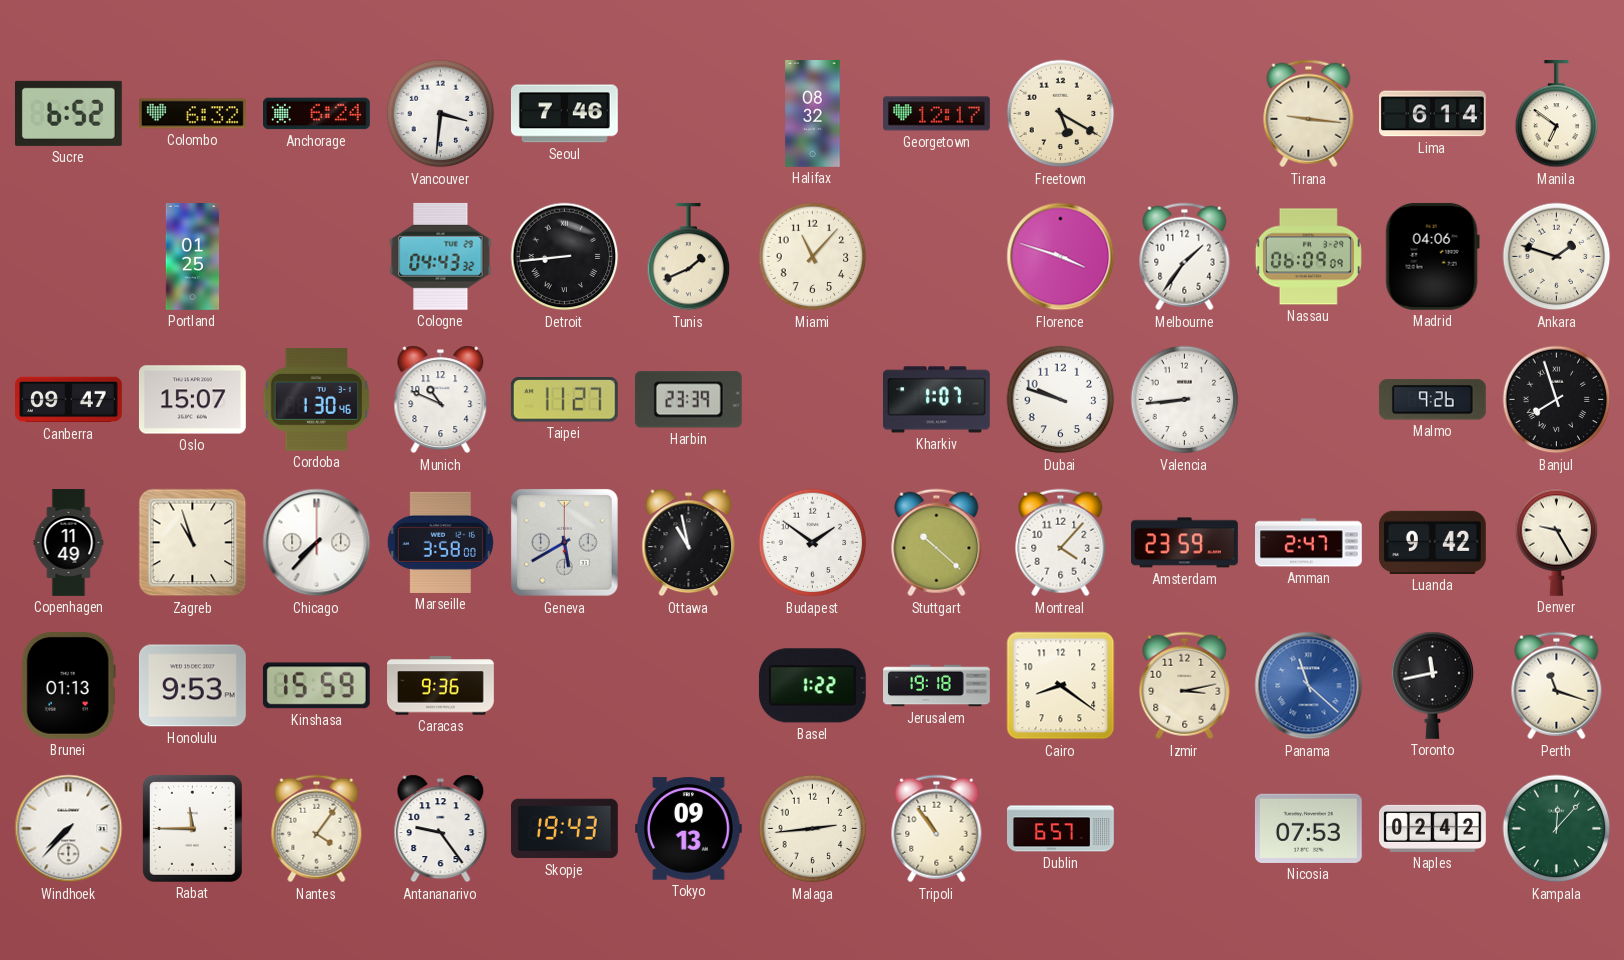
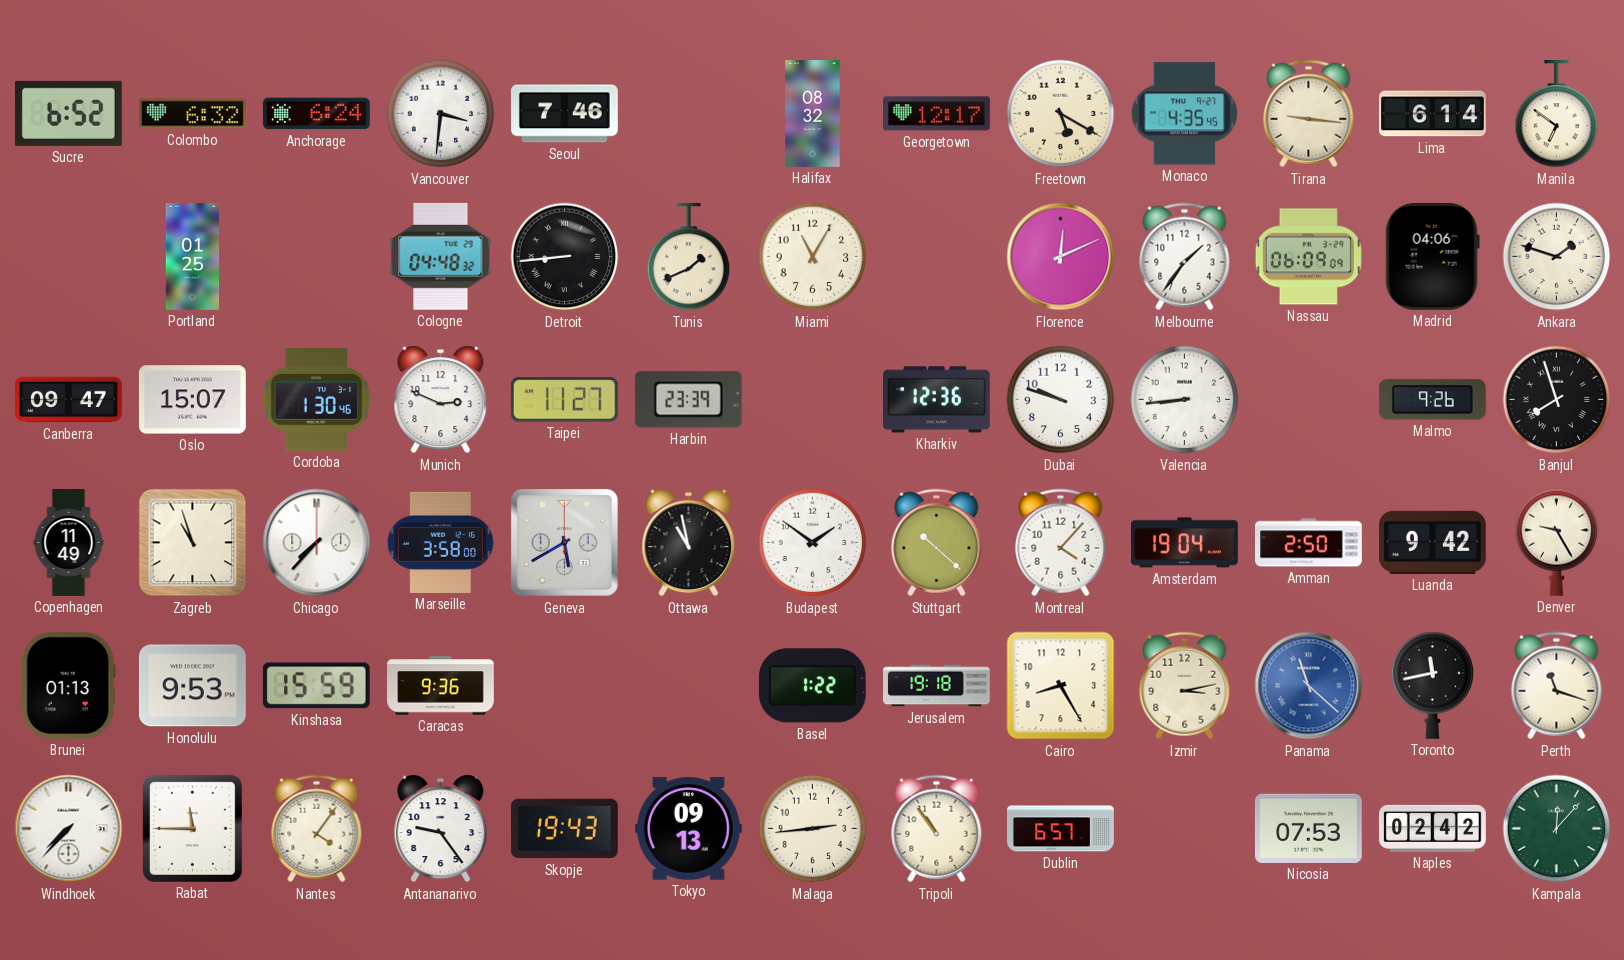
Monaco: none -> 4:35
Cologne: 04:43 -> 04:48
Miami: 11:07 -> 11:05
Florence: 3:48 -> 12:11
Munich: 10:49 -> 2:49
Kharkiv: 1:07 -> 12:36
Amsterdam: 23:59 -> 19:04
Amman: 2:47 -> 2:50
Cairo: 8:21 -> 8:25
